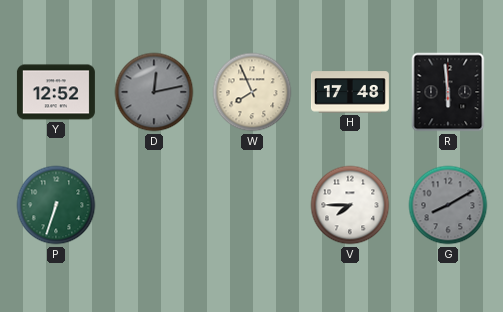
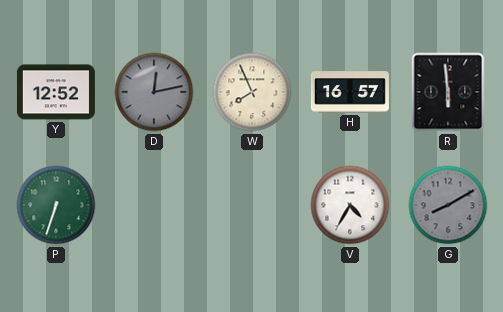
H: 17:48 -> 16:57
V: 7:45 -> 4:35
